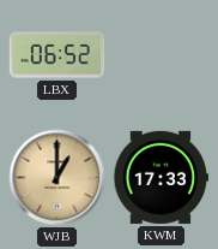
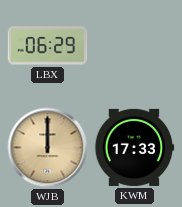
LBX: 06:52 -> 06:29
WJB: 1:00 -> 12:00
